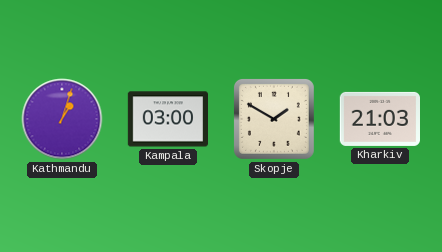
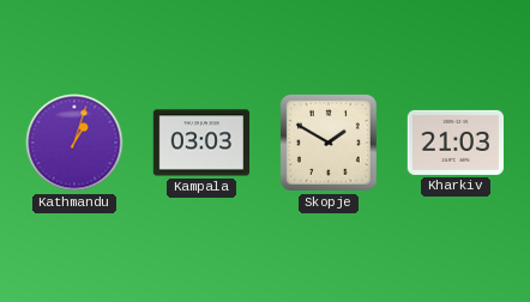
Kampala: 03:00 -> 03:03
